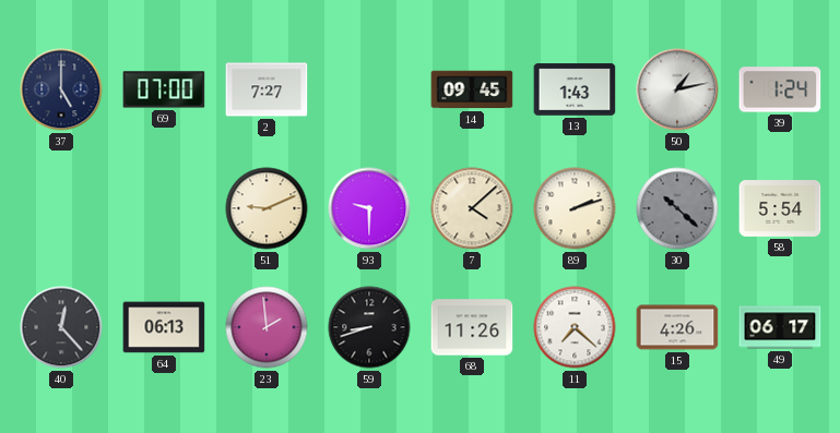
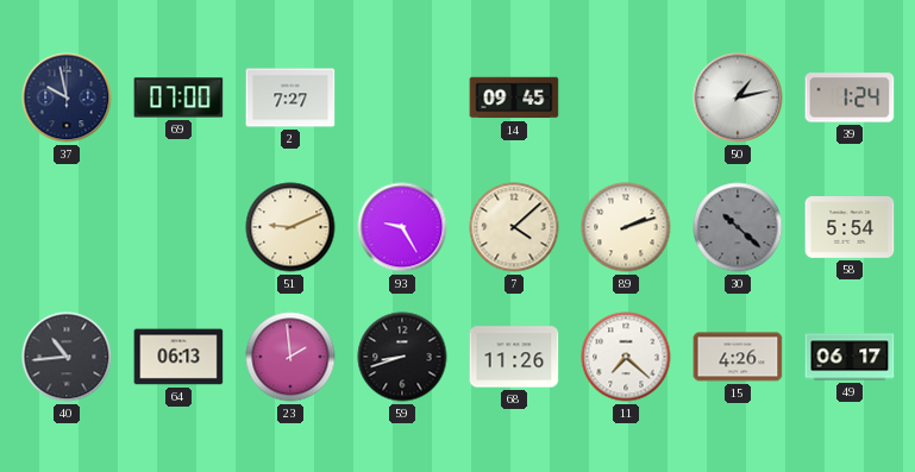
37: 5:00 -> 9:58
13: 1:43 -> none
93: 9:30 -> 9:25
40: 12:23 -> 10:44
